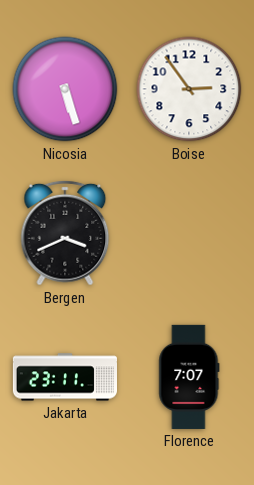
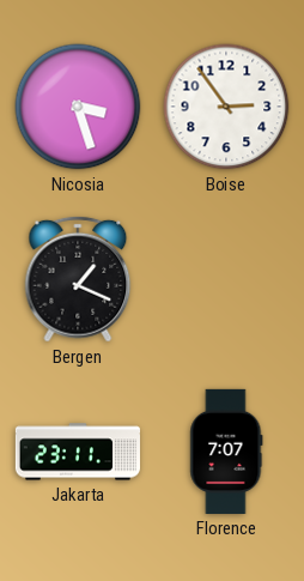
Nicosia: 5:27 -> 3:27
Bergen: 3:41 -> 1:19
